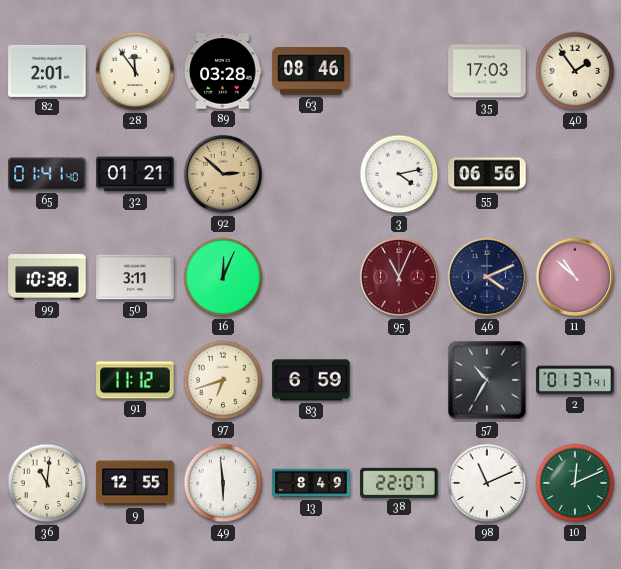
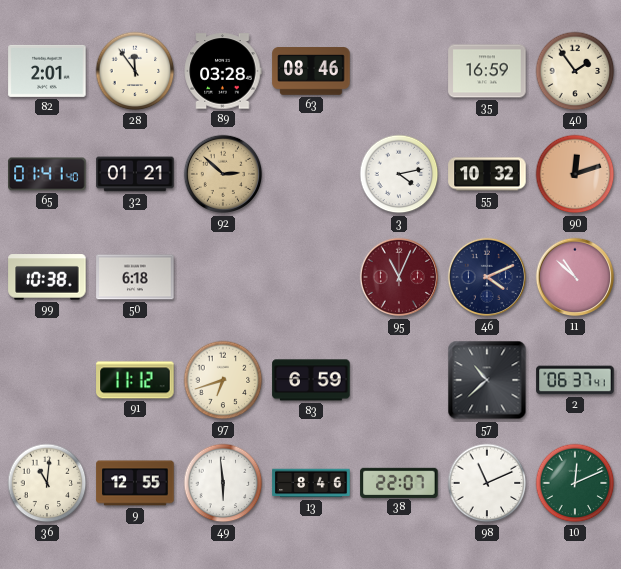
35: 17:03 -> 16:59
55: 06:56 -> 10:32
90: none -> 12:12
50: 3:11 -> 6:18
16: 12:04 -> none
57: 10:35 -> 10:38
2: 01:37 -> 06:37
13: 8:49 -> 8:46
